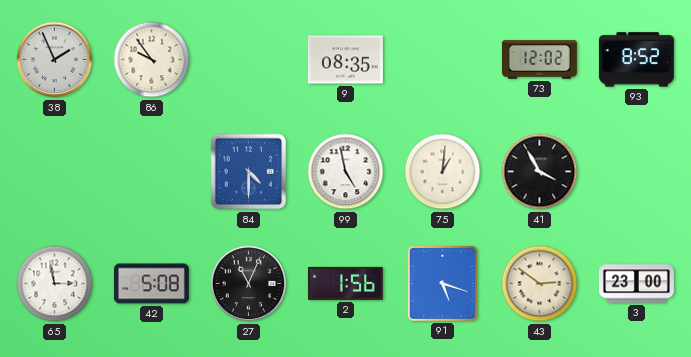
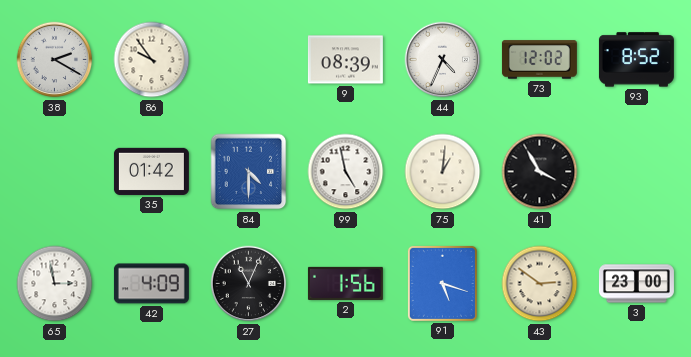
38: 1:56 -> 2:20
9: 08:35 -> 08:39
44: none -> 4:34
35: none -> 01:42
42: 5:08 -> 4:09
